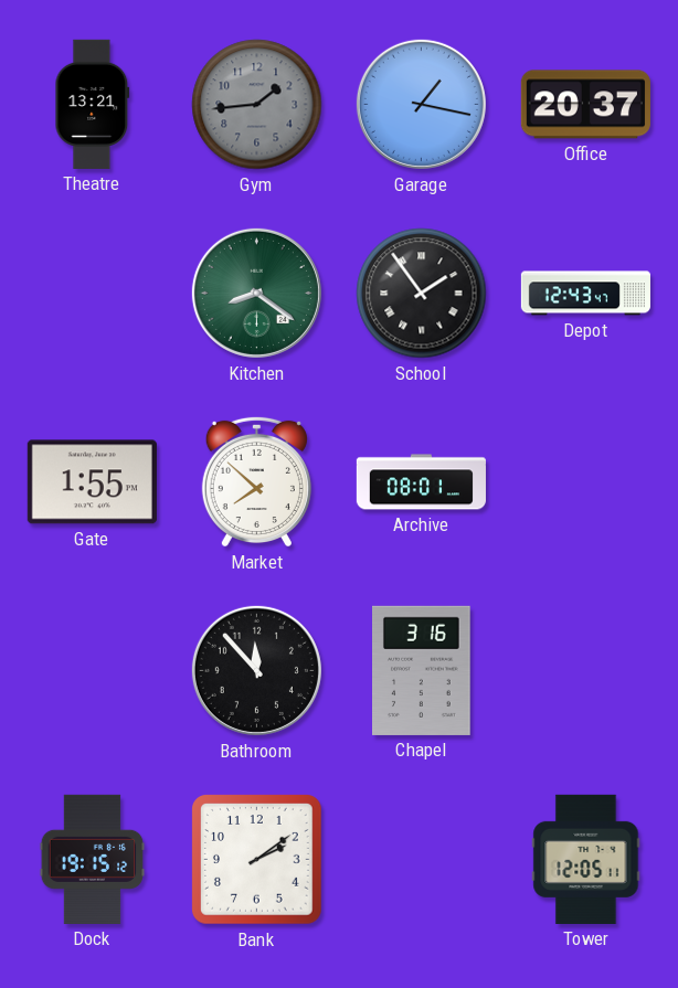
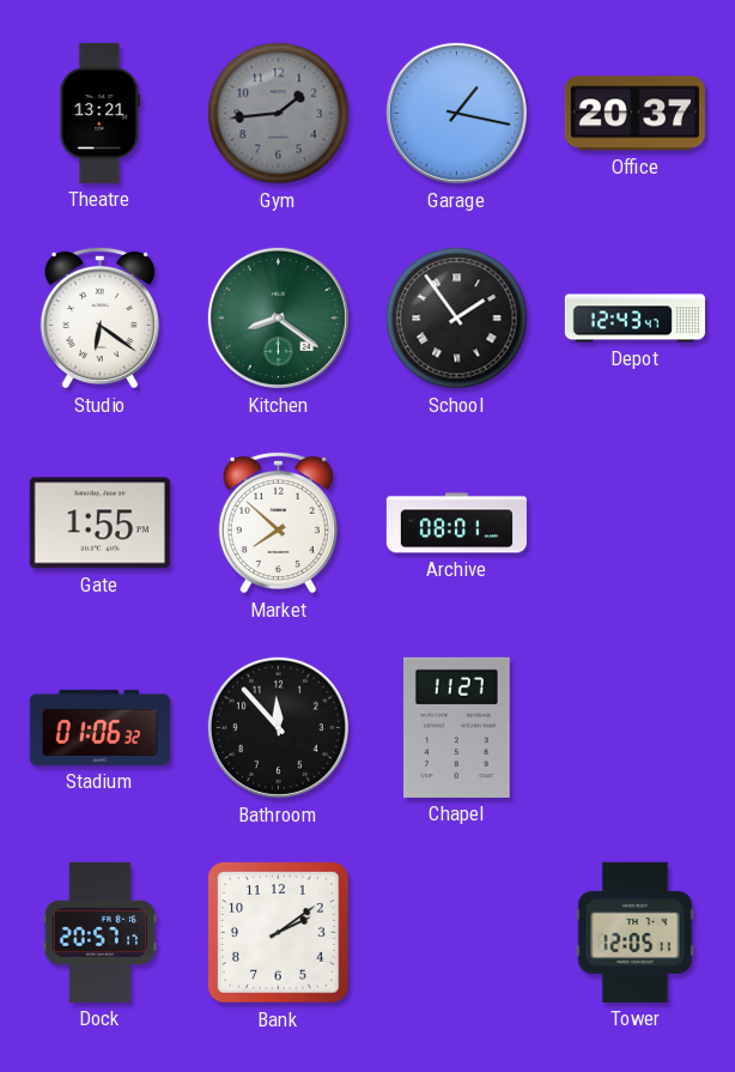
Studio: none -> 6:21
Stadium: none -> 01:06
Chapel: 3:16 -> 11:27
Dock: 19:15 -> 20:57
